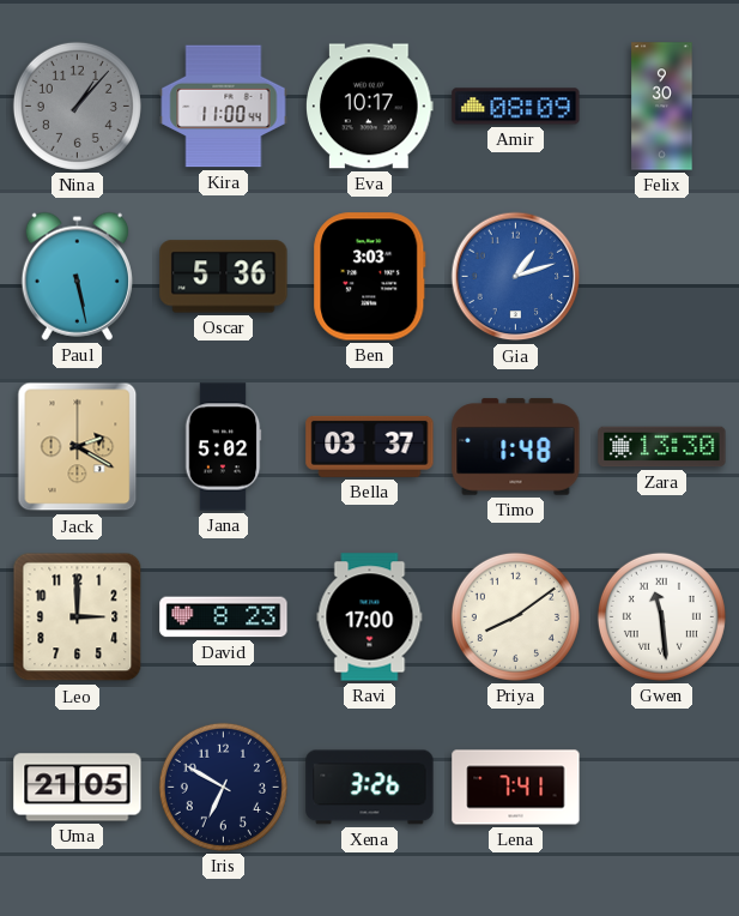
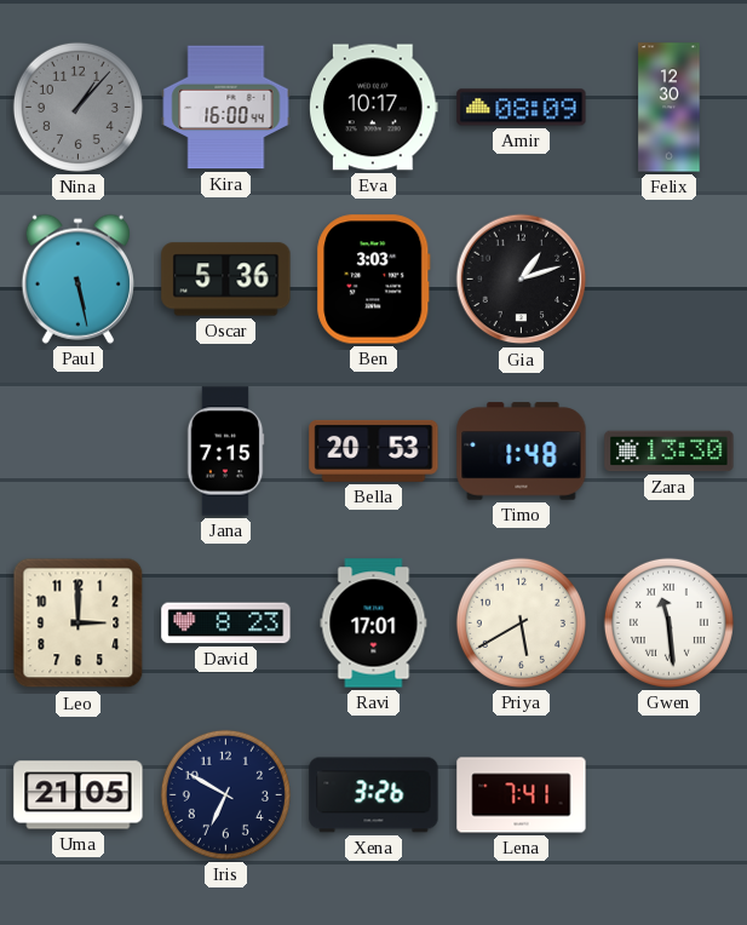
Kira: 11:00 -> 16:00
Felix: 9:30 -> 12:30
Gia dial: blue -> black
Jack: 2:20 -> none
Jana: 5:02 -> 7:15
Bella: 03:37 -> 20:53
Ravi: 17:00 -> 17:01
Priya: 8:09 -> 5:40
